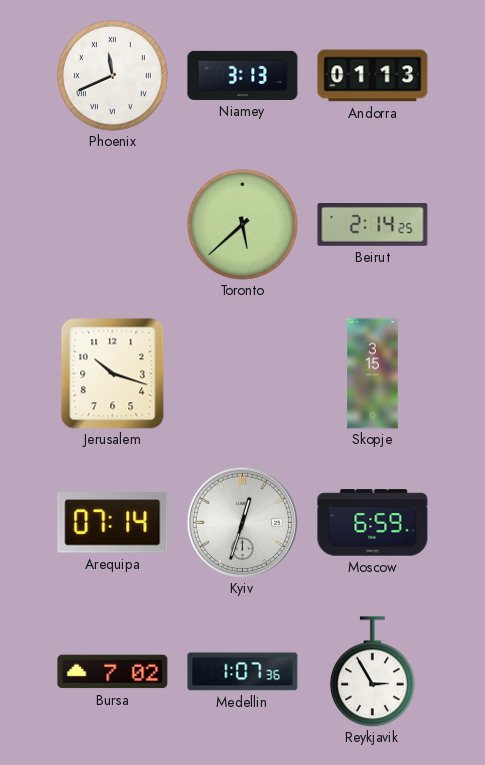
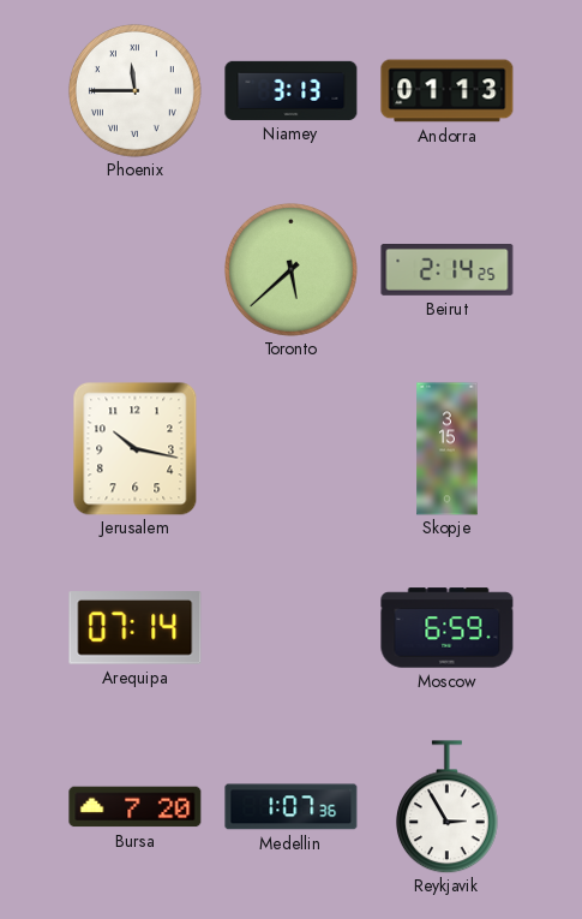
Phoenix: 11:41 -> 11:45
Jerusalem: 10:18 -> 10:17
Kyiv: 12:33 -> none
Bursa: 7:02 -> 7:20
